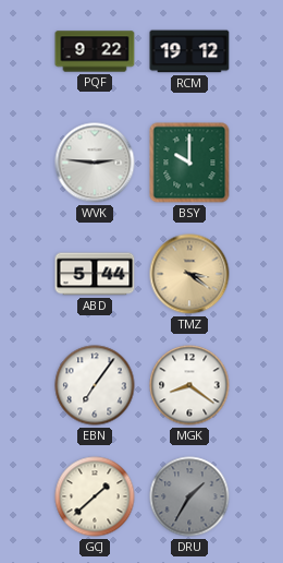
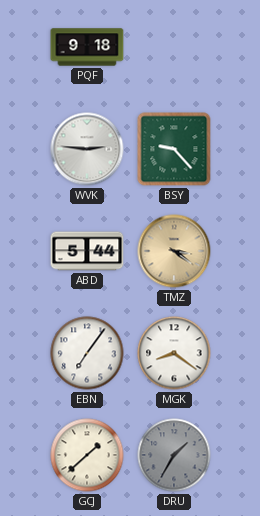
PQF: 9:22 -> 9:18
RCM: 19:12 -> none
BSY: 10:00 -> 9:23
